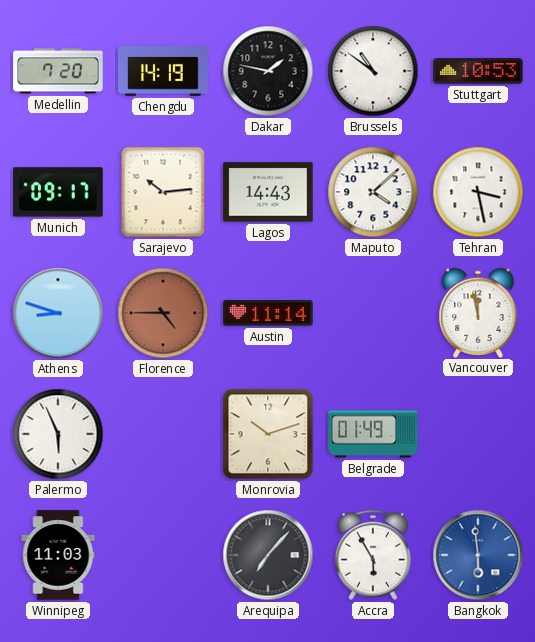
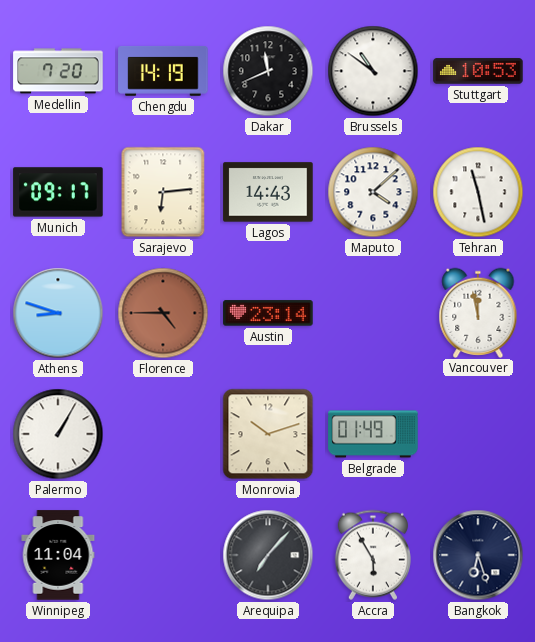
Dakar: 1:47 -> 11:41
Sarajevo: 10:14 -> 6:14
Tehran: 3:28 -> 11:28
Austin: 11:14 -> 23:14
Palermo: 5:56 -> 1:05
Winnipeg: 11:03 -> 11:04
Bangkok: 5:59 -> 6:27
Bangkok dial: blue -> navy
